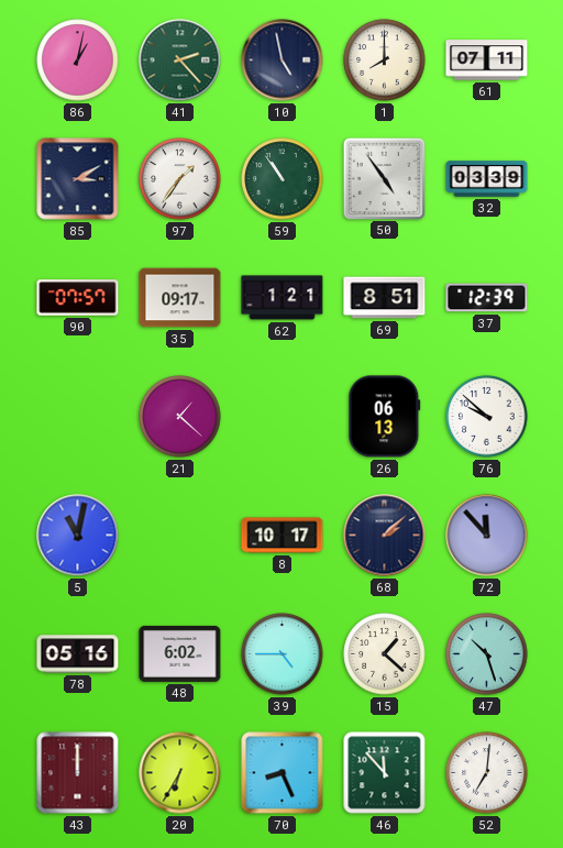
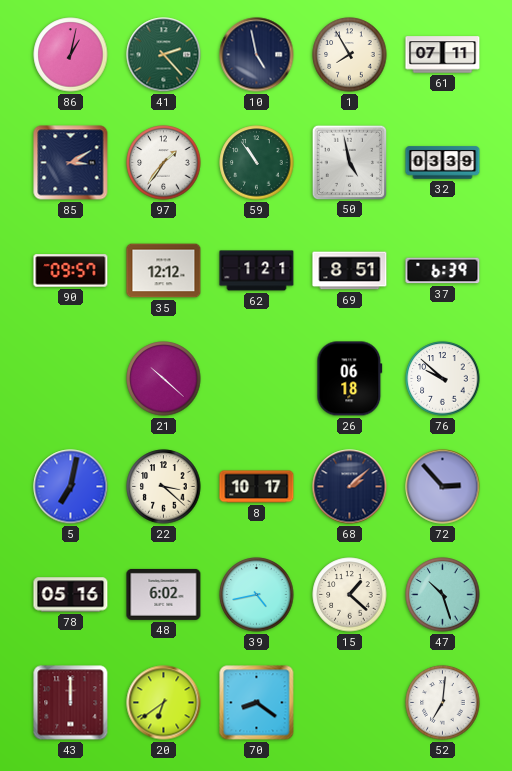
1: 8:00 -> 7:55
50: 4:54 -> 4:58
90: 07:57 -> 09:57
35: 09:17 -> 12:12
37: 12:39 -> 6:39
21: 1:22 -> 10:22
26: 06:13 -> 06:18
5: 11:02 -> 7:02
22: none -> 3:22
72: 11:53 -> 2:53
39: 4:45 -> 4:43
20: 6:35 -> 6:39
70: 8:26 -> 8:21
46: 11:53 -> none
